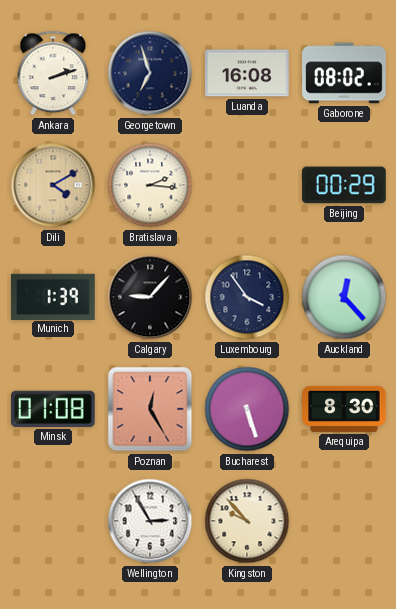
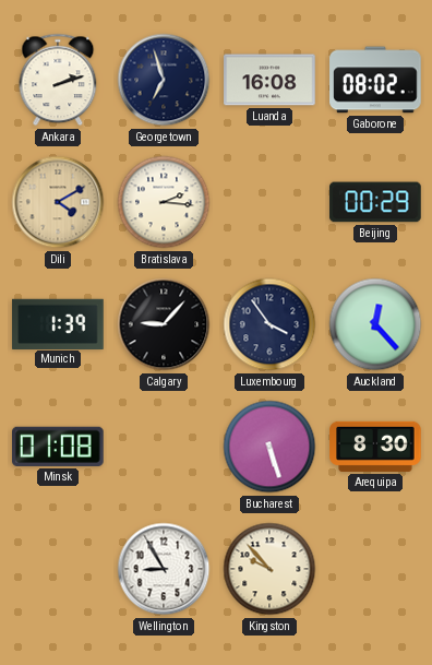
Poznan: 12:25 -> none
Wellington: 2:55 -> 8:55
